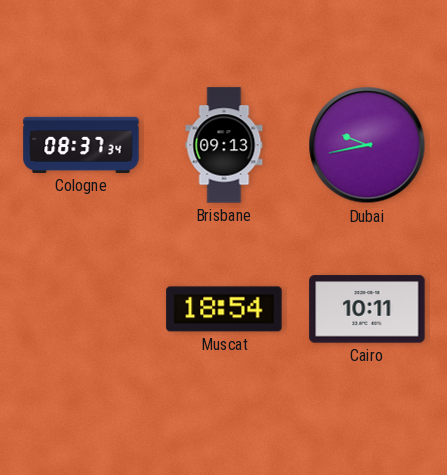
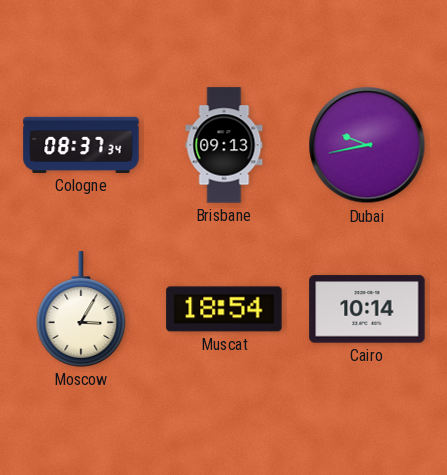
Moscow: none -> 3:05
Cairo: 10:11 -> 10:14
